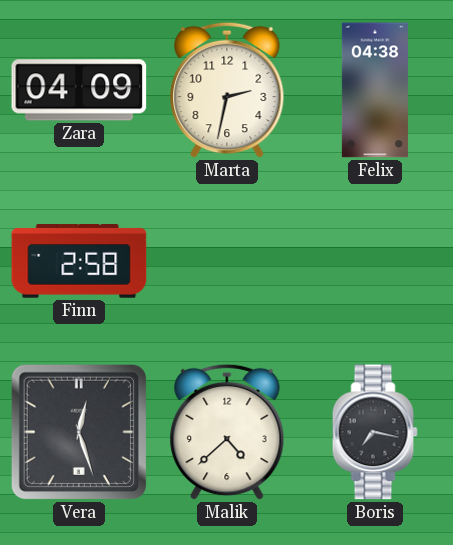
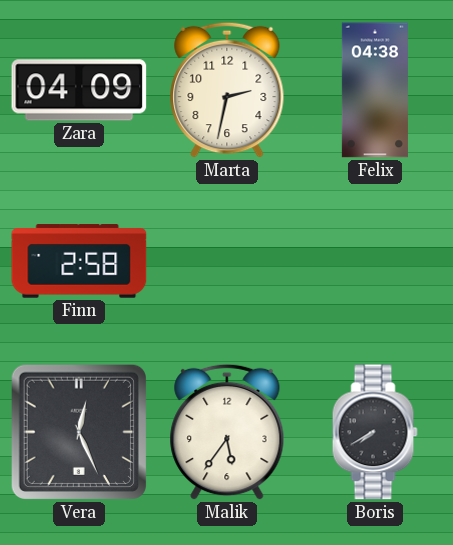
Vera: 12:27 -> 12:26
Malik: 4:38 -> 5:36
Boris: 7:17 -> 7:40
